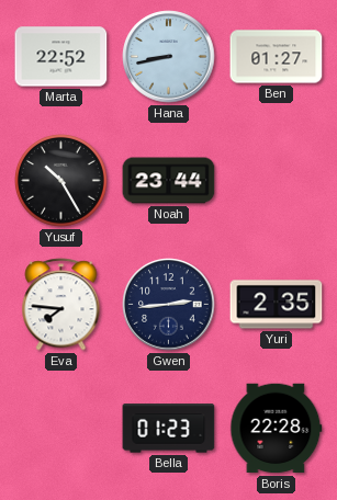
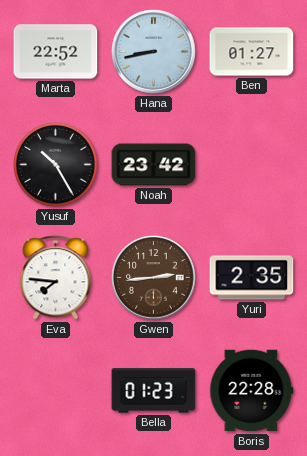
Noah: 23:44 -> 23:42
Gwen dial: navy -> brown
